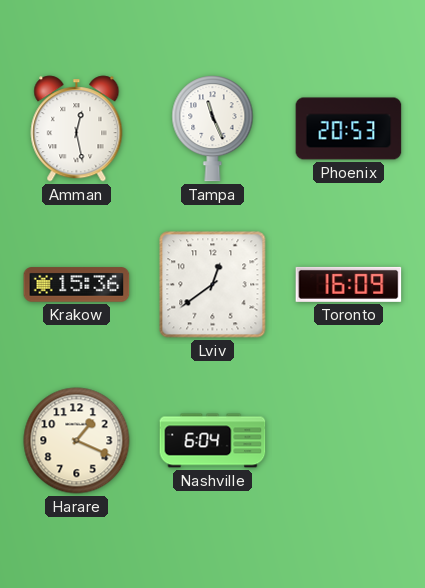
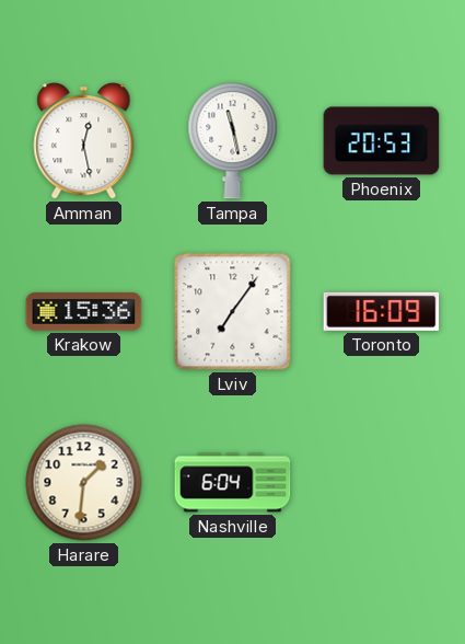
Tampa: 11:26 -> 11:28
Lviv: 12:39 -> 7:06
Harare: 1:19 -> 1:31
